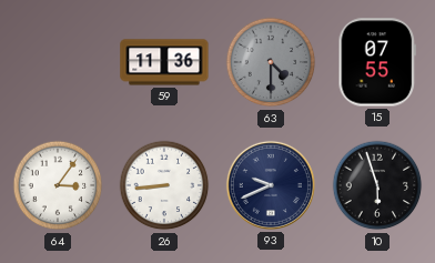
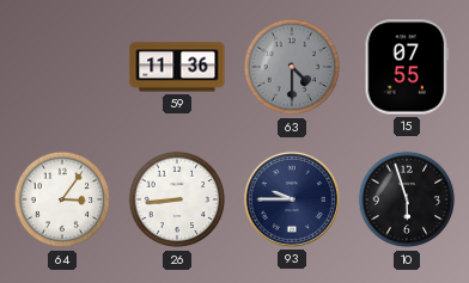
93: 9:41 -> 9:45
